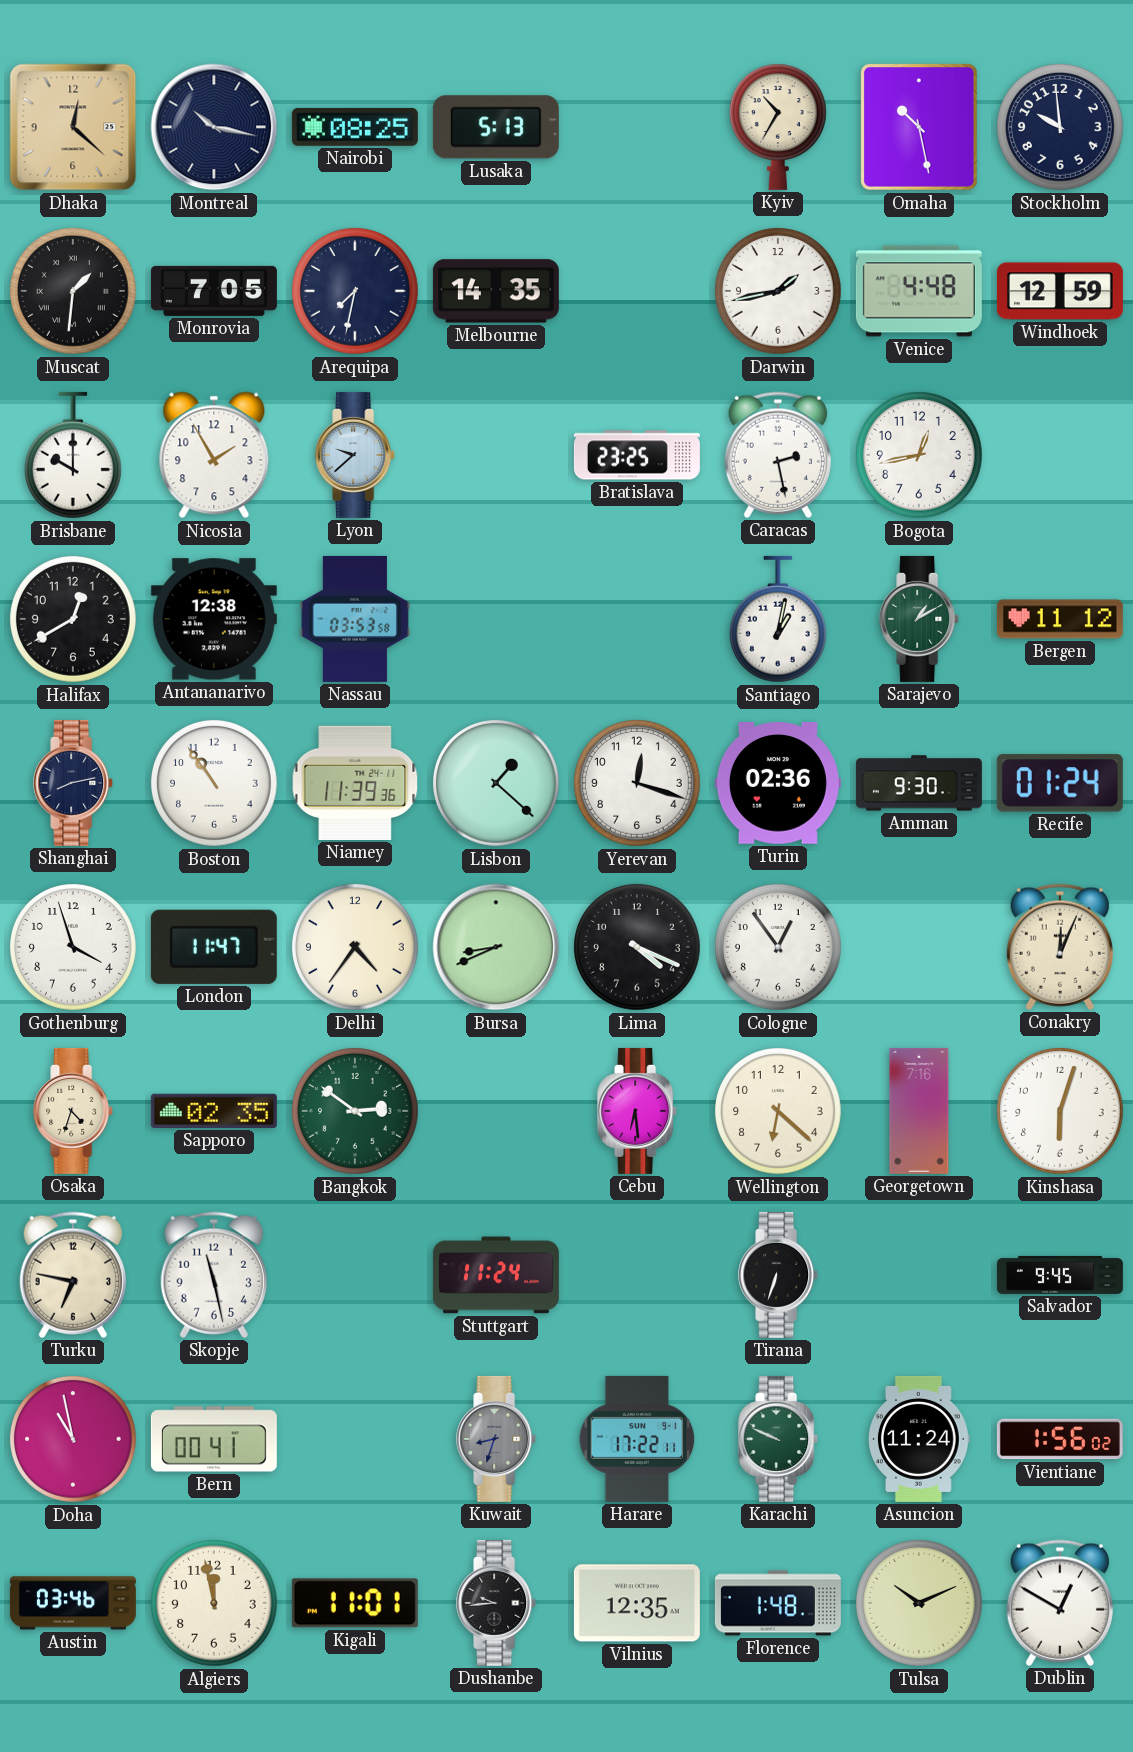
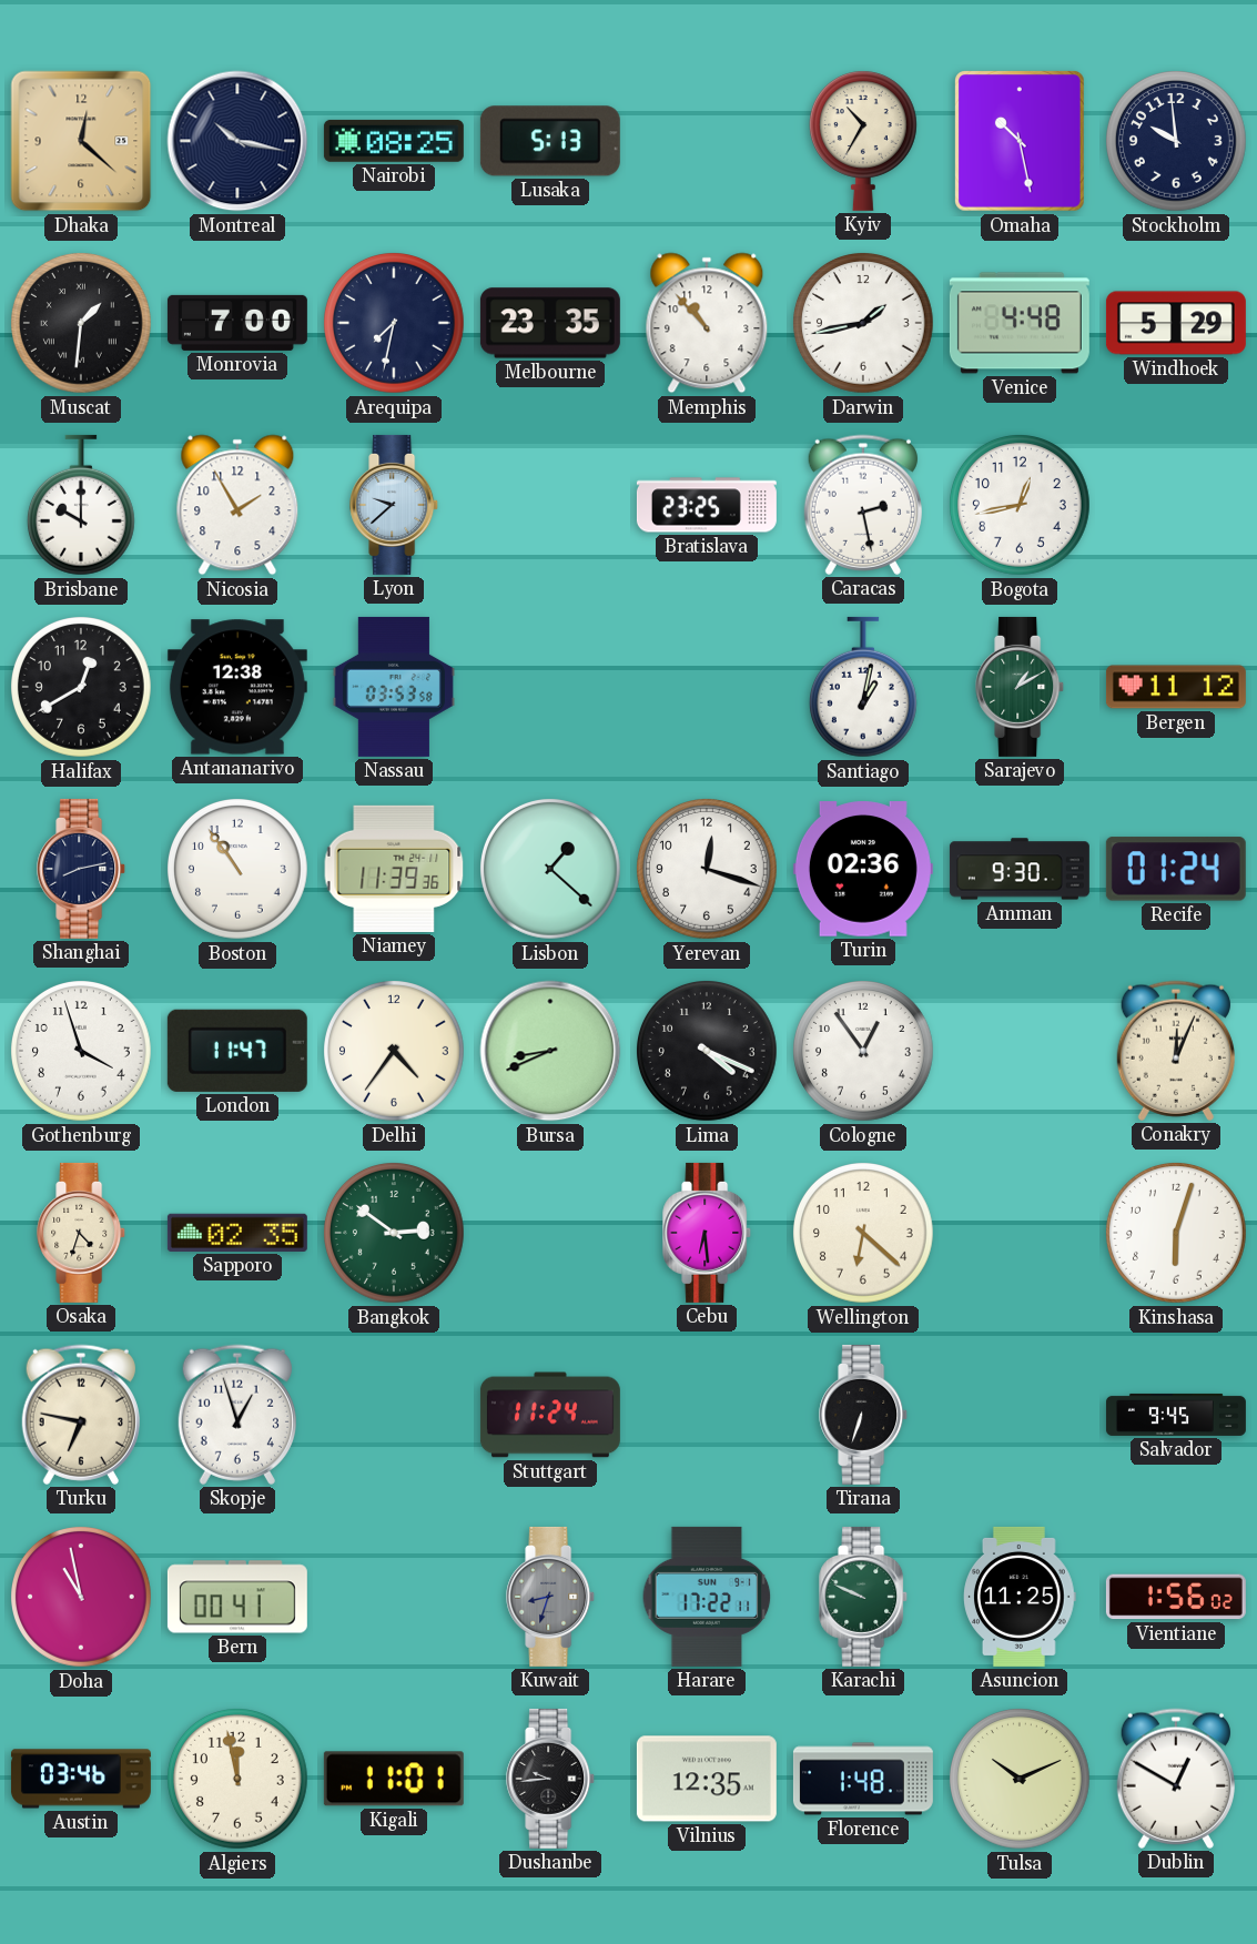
Monrovia: 7:05 -> 7:00
Melbourne: 14:35 -> 23:35
Memphis: none -> 10:53
Windhoek: 12:59 -> 5:29
Georgetown: 7:16 -> none
Skopje: 11:28 -> 12:57
Asuncion: 11:24 -> 11:25
